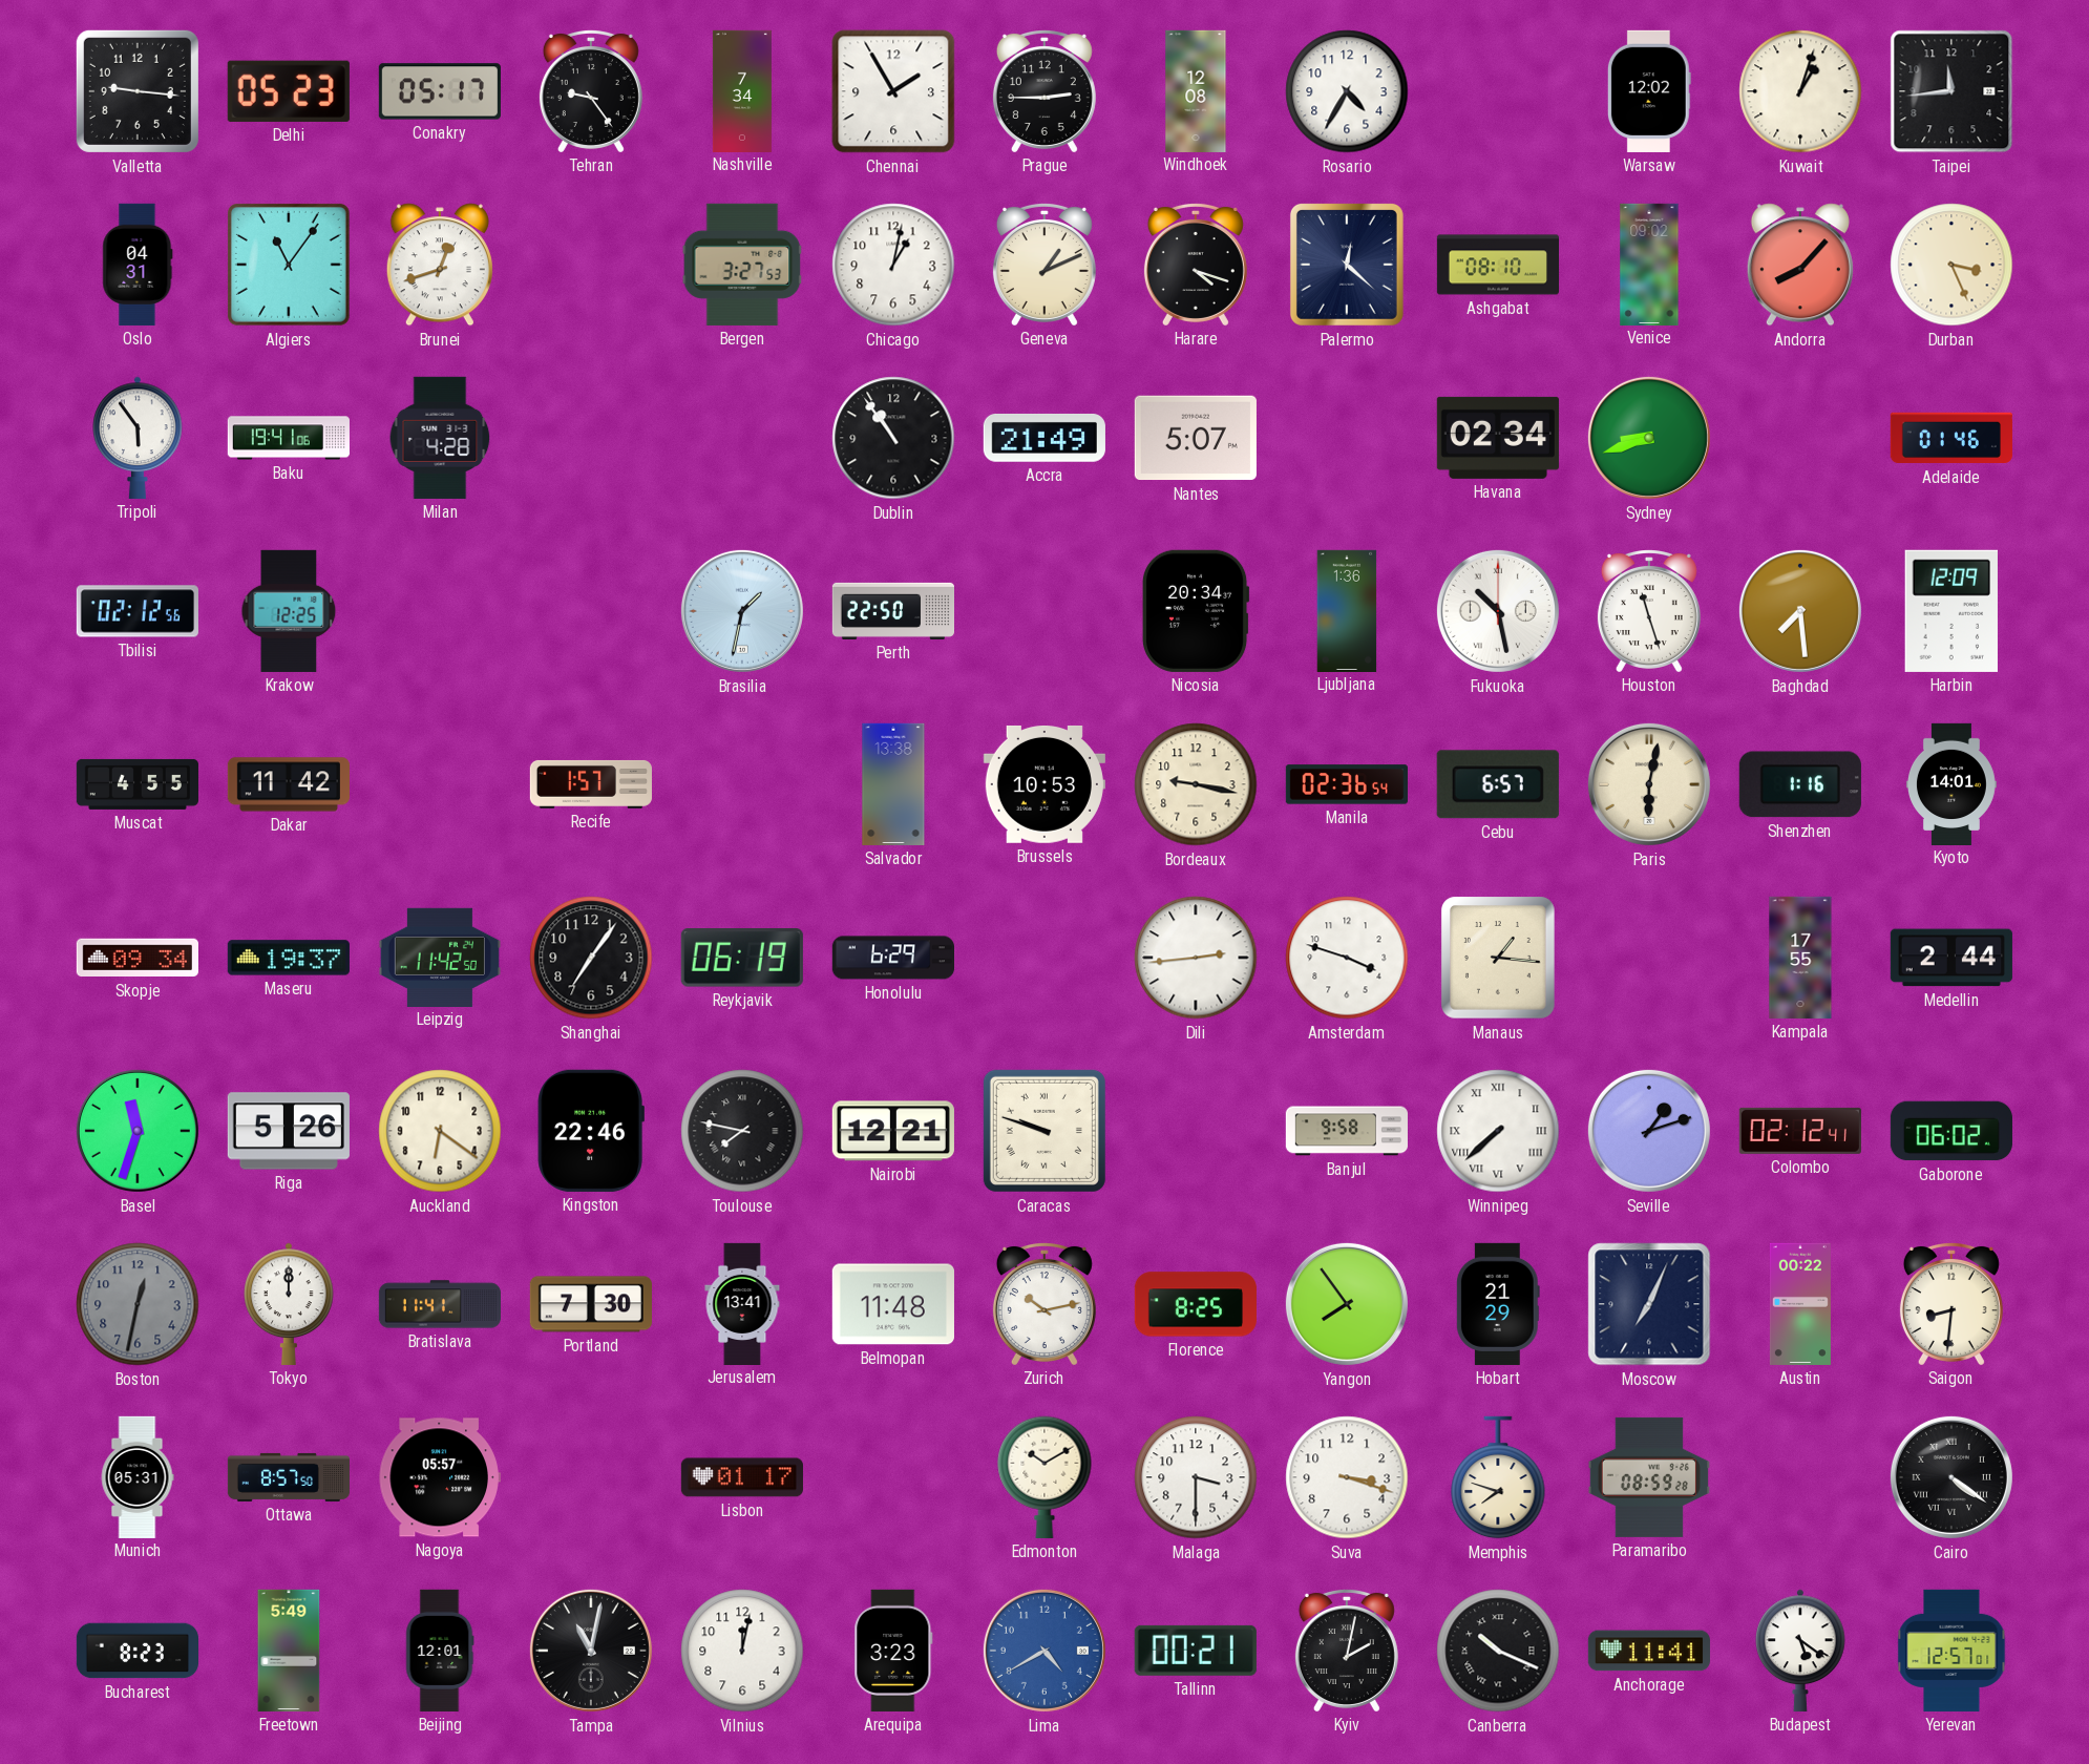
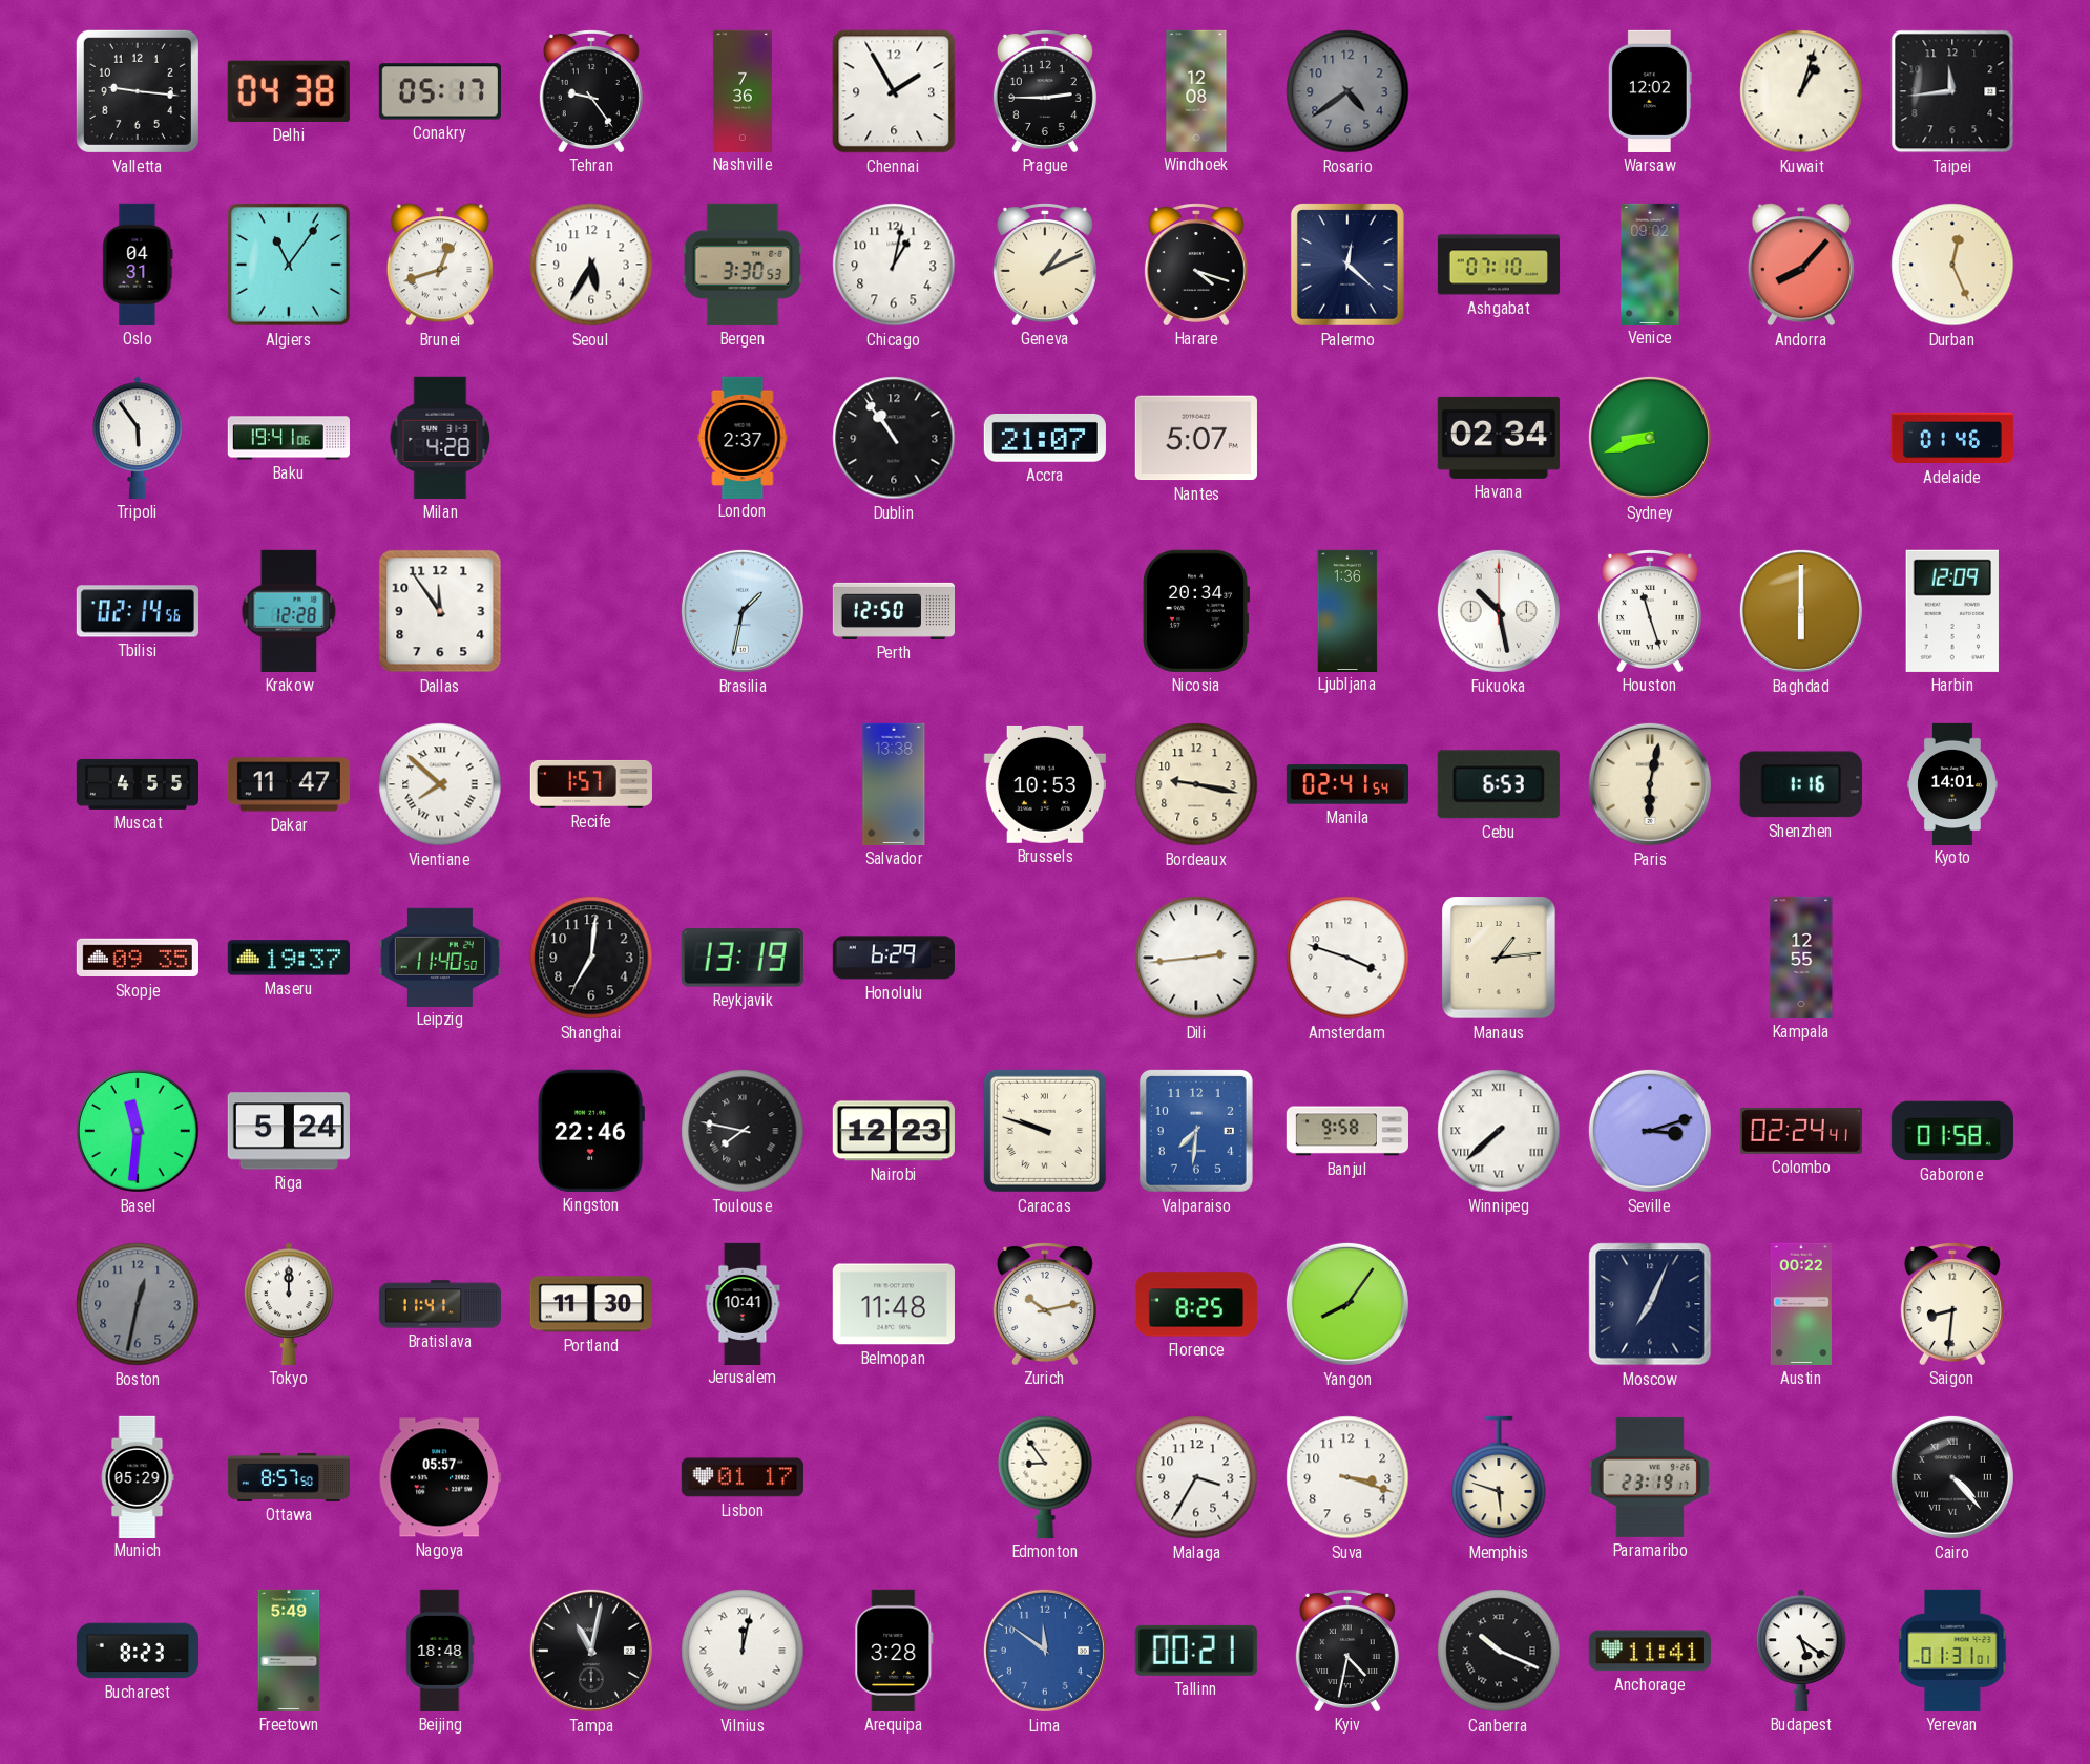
Delhi: 05:23 -> 04:38
Nashville: 7:34 -> 7:36
Rosario: 4:35 -> 4:39
Rosario dial: white -> grey
Seoul: none -> 5:35
Bergen: 3:27 -> 3:30
Ashgabat: 08:10 -> 07:10
Durban: 3:26 -> 12:26
London: none -> 2:37
Accra: 21:49 -> 21:07
Tbilisi: 02:12 -> 02:14
Krakow: 12:25 -> 12:28
Dallas: none -> 11:54
Perth: 22:50 -> 12:50
Baghdad: 7:29 -> 6:00
Dakar: 11:42 -> 11:47
Vientiane: none -> 7:52
Manila: 02:36 -> 02:41
Cebu: 6:57 -> 6:53
Skopje: 09:34 -> 09:35
Leipzig: 11:42 -> 11:40
Shanghai: 7:06 -> 7:01
Reykjavik: 06:19 -> 13:19
Manaus: 1:16 -> 1:14
Kampala: 17:55 -> 12:55
Medellin: 2:44 -> none
Basel: 11:33 -> 11:31
Riga: 5:26 -> 5:24
Auckland: 6:21 -> none
Nairobi: 12:21 -> 12:23
Valparaiso: none -> 7:31
Seville: 1:12 -> 3:12
Colombo: 02:12 -> 02:24
Gaborone: 06:02 -> 01:58
Portland: 7:30 -> 11:30
Jerusalem: 13:41 -> 10:41
Yangon: 7:54 -> 8:06
Hobart: 21:29 -> none
Munich: 05:31 -> 05:29
Edmonton: 10:10 -> 8:54
Malaga: 3:30 -> 3:35
Memphis: 7:48 -> 5:48
Paramaribo: 08:59 -> 23:19
Cairo: 4:21 -> 4:23
Beijing: 12:01 -> 18:48
Vilnius numerals: Arabic -> Roman
Arequipa: 3:23 -> 3:28
Lima: 4:40 -> 11:51
Kyiv: 2:02 -> 4:32
Yerevan: 12:57 -> 01:31
